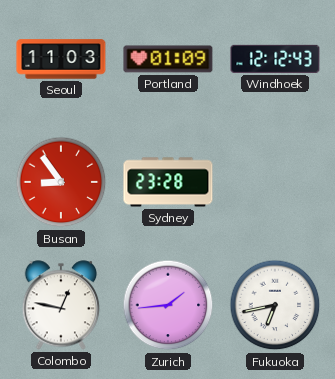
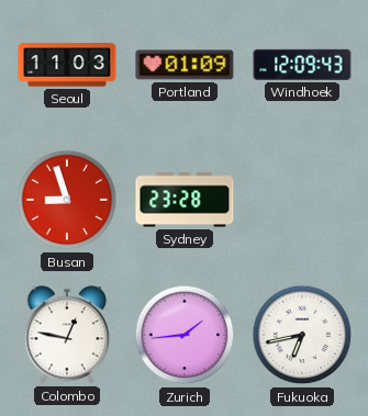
Windhoek: 12:12 -> 12:09
Busan: 8:54 -> 8:57
